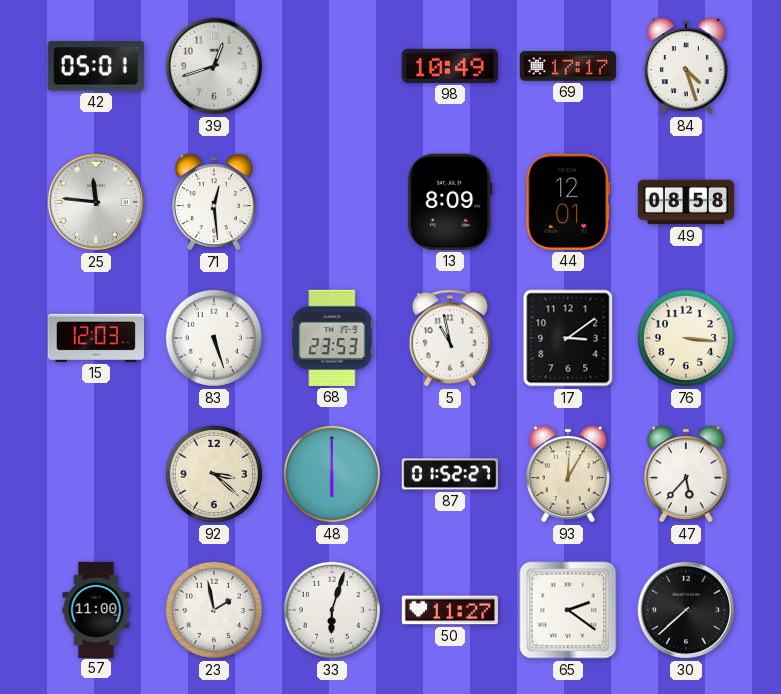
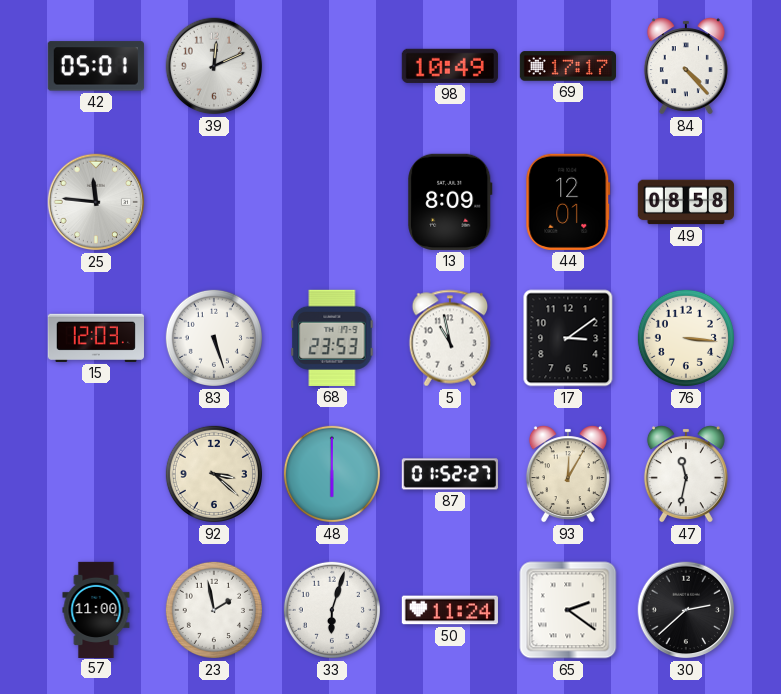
39: 12:42 -> 12:11
84: 4:27 -> 4:23
71: 12:29 -> none
47: 5:37 -> 11:32
50: 11:27 -> 11:24
30: 7:38 -> 2:38
